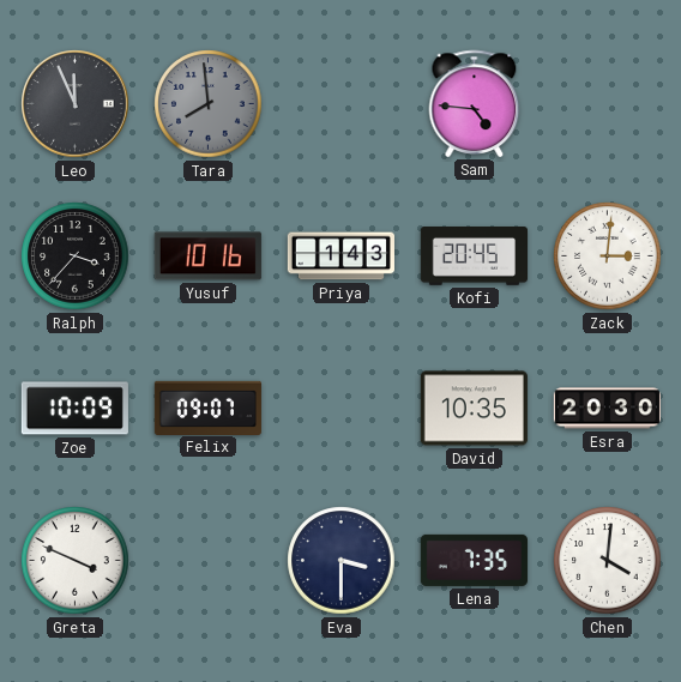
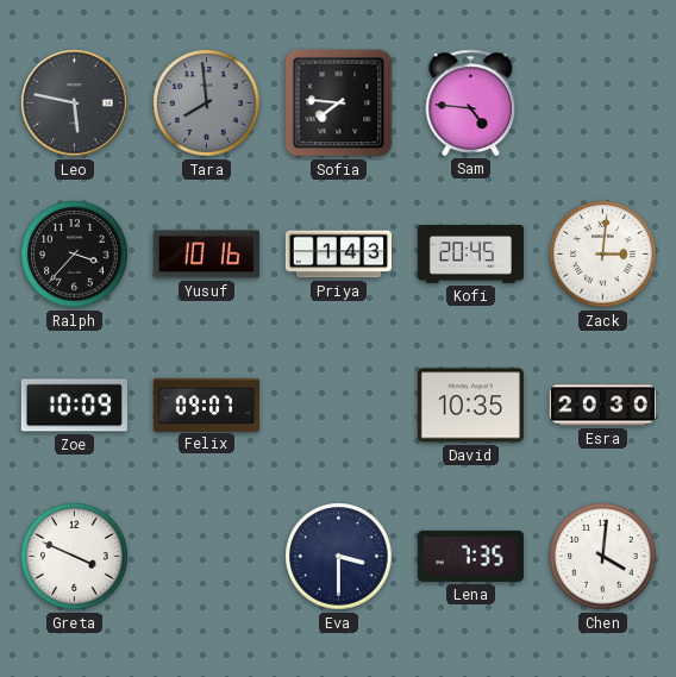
Leo: 11:56 -> 5:47
Sofia: none -> 7:46
